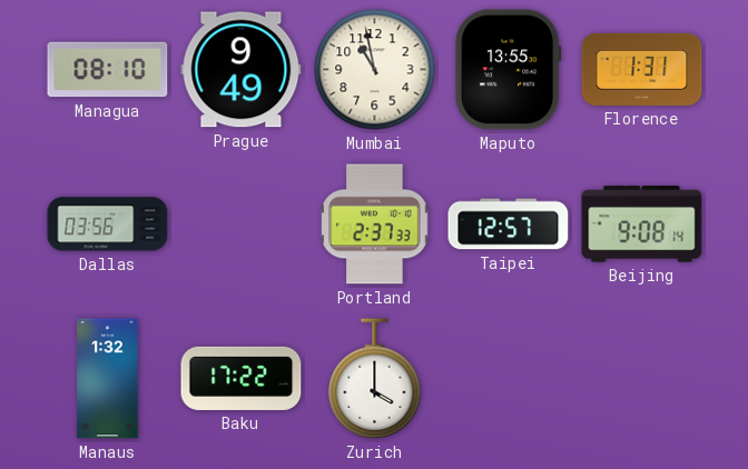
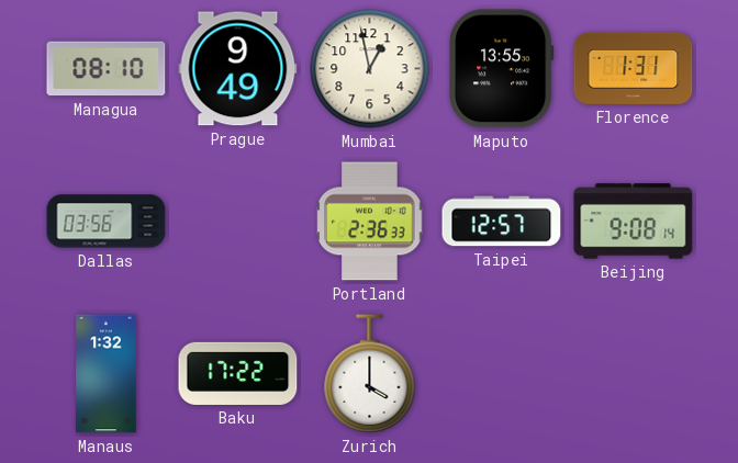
Mumbai: 10:58 -> 12:58
Portland: 2:37 -> 2:36
